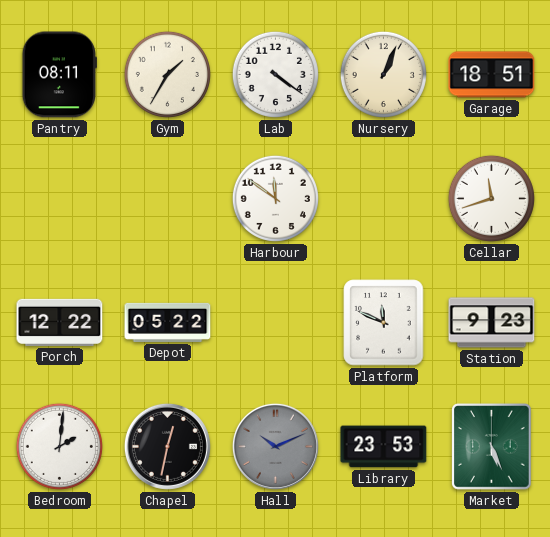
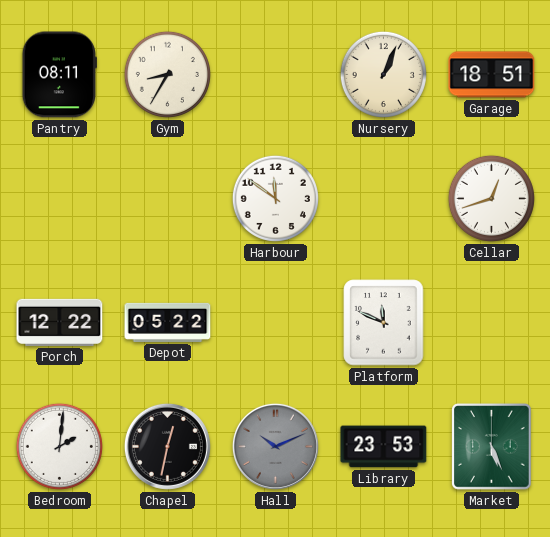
Gym: 1:35 -> 8:35
Lab: 4:21 -> none
Cellar: 11:42 -> 12:42
Station: 9:23 -> none
